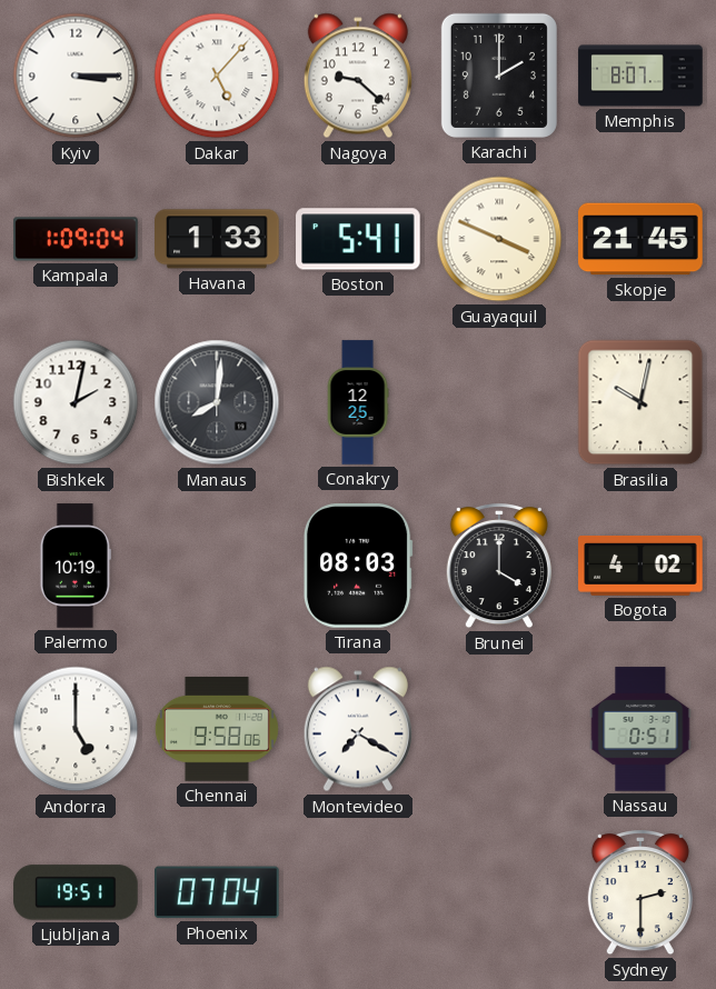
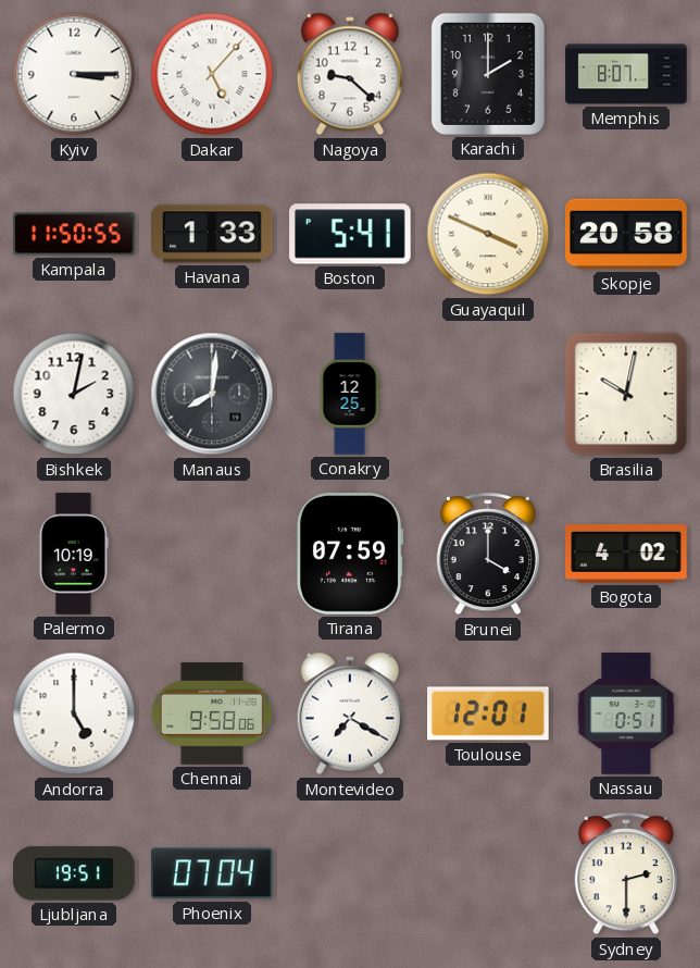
Kampala: 1:09 -> 11:50
Skopje: 21:45 -> 20:58
Tirana: 08:03 -> 07:59
Toulouse: none -> 12:01
